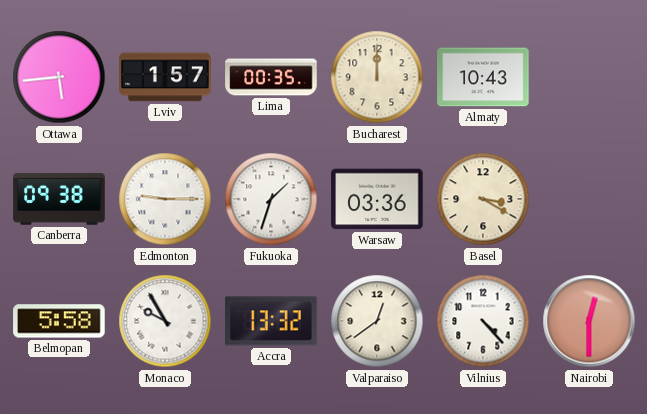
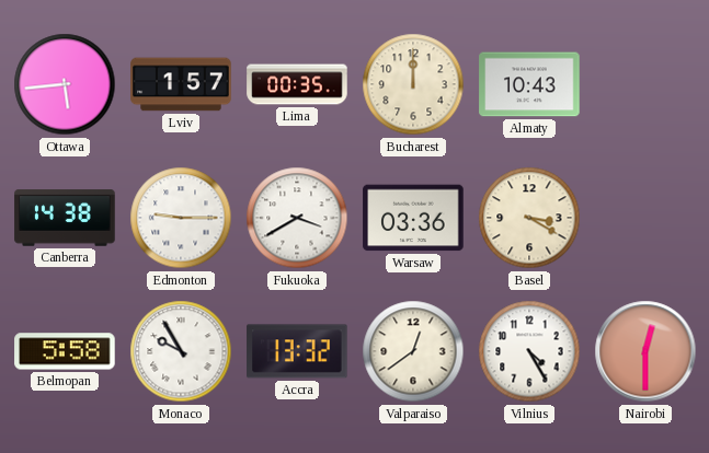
Canberra: 09:38 -> 14:38
Fukuoka: 1:33 -> 3:40
Vilnius: 4:23 -> 4:25
